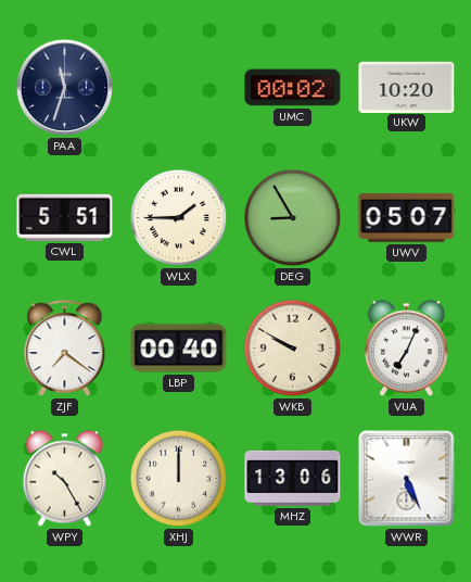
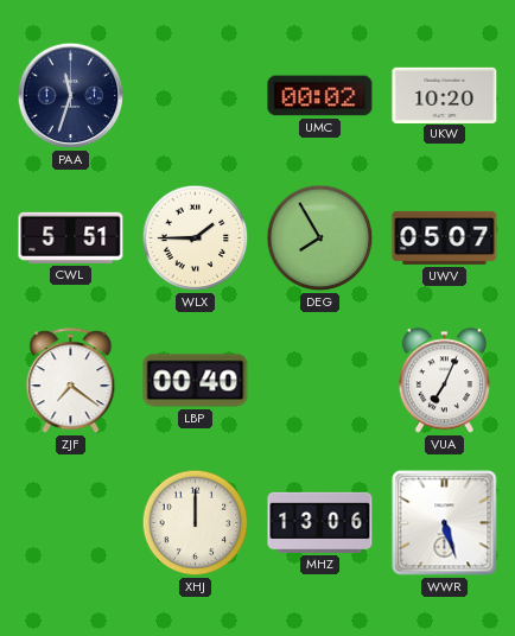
DEG: 8:55 -> 7:55
WKB: 9:50 -> none
WPY: 10:25 -> none
WWR: 5:26 -> 5:27
